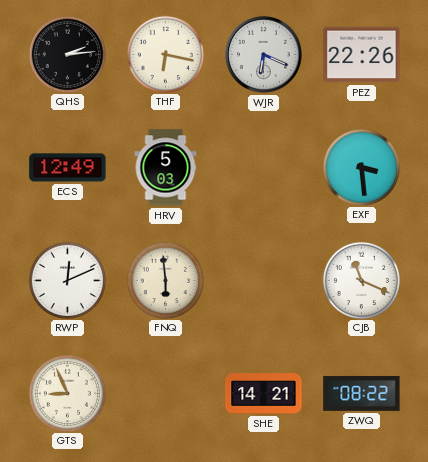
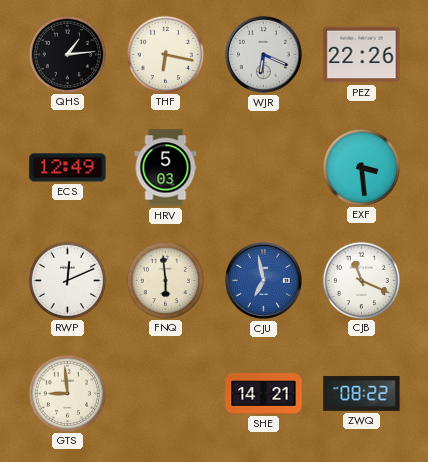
QHS: 2:14 -> 1:14
CJU: none -> 6:58
GTS: 8:56 -> 8:59
